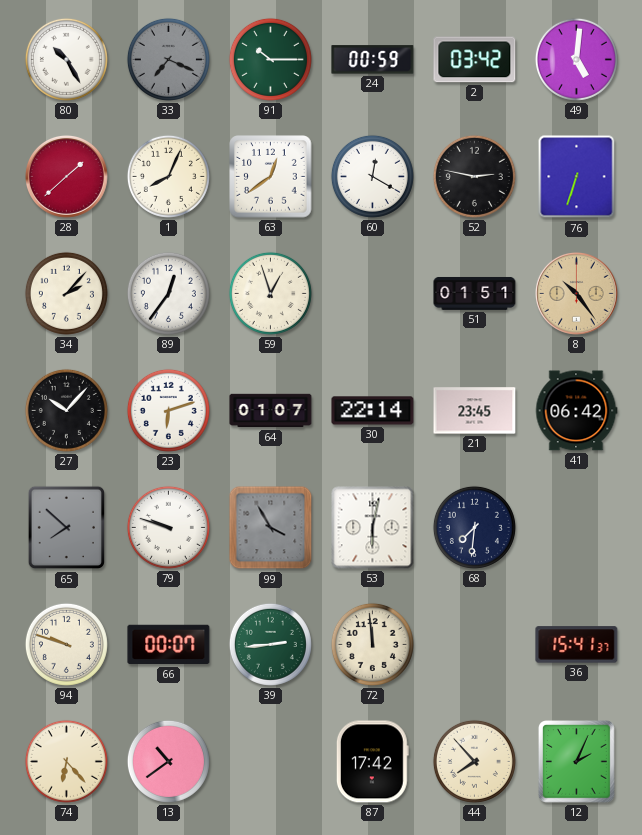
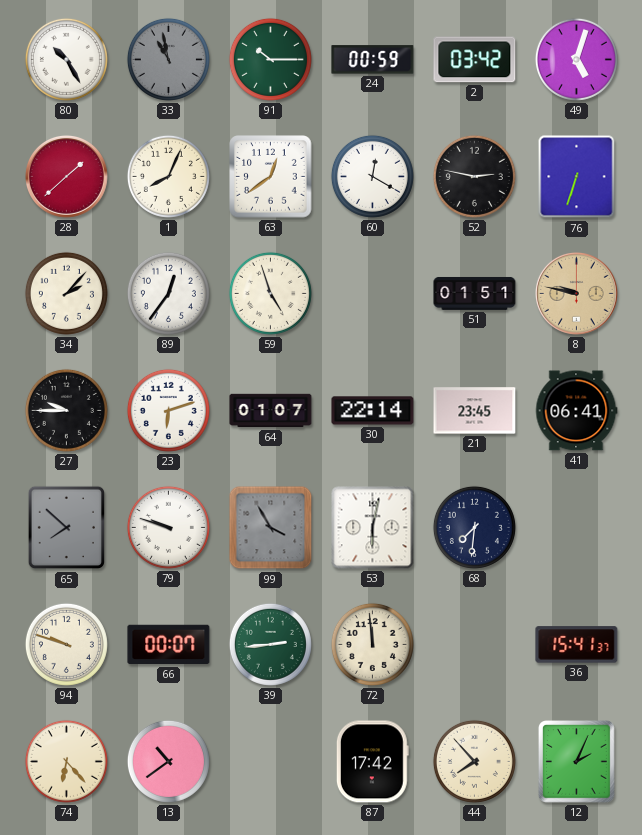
33: 7:19 -> 10:58
49: 5:01 -> 5:03
59: 12:57 -> 4:57
8: 10:24 -> 9:47
27: 10:07 -> 9:45
41: 06:42 -> 06:41
